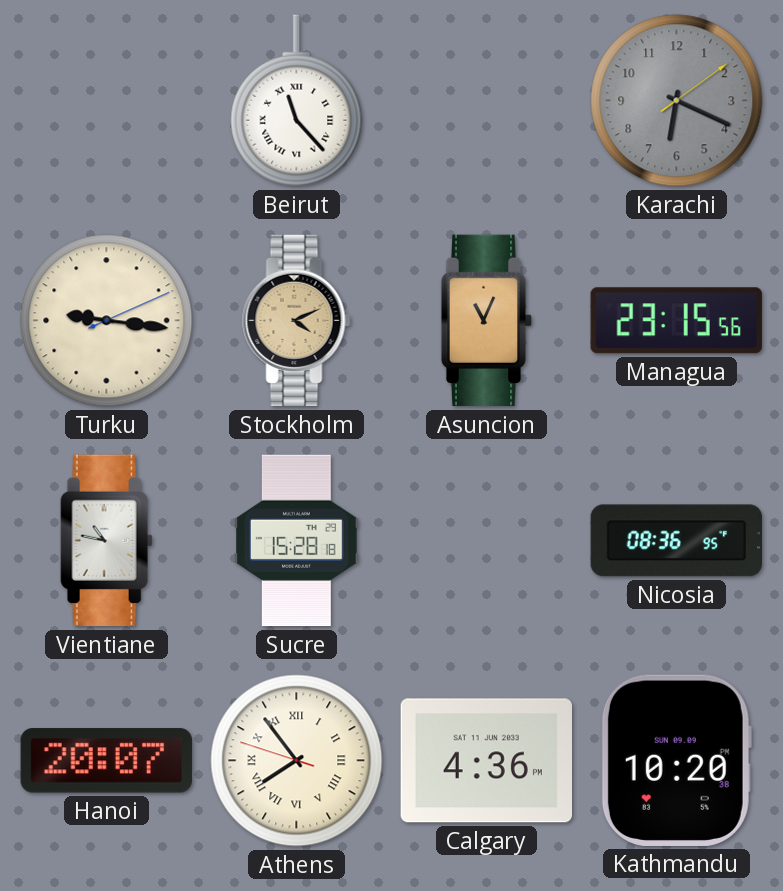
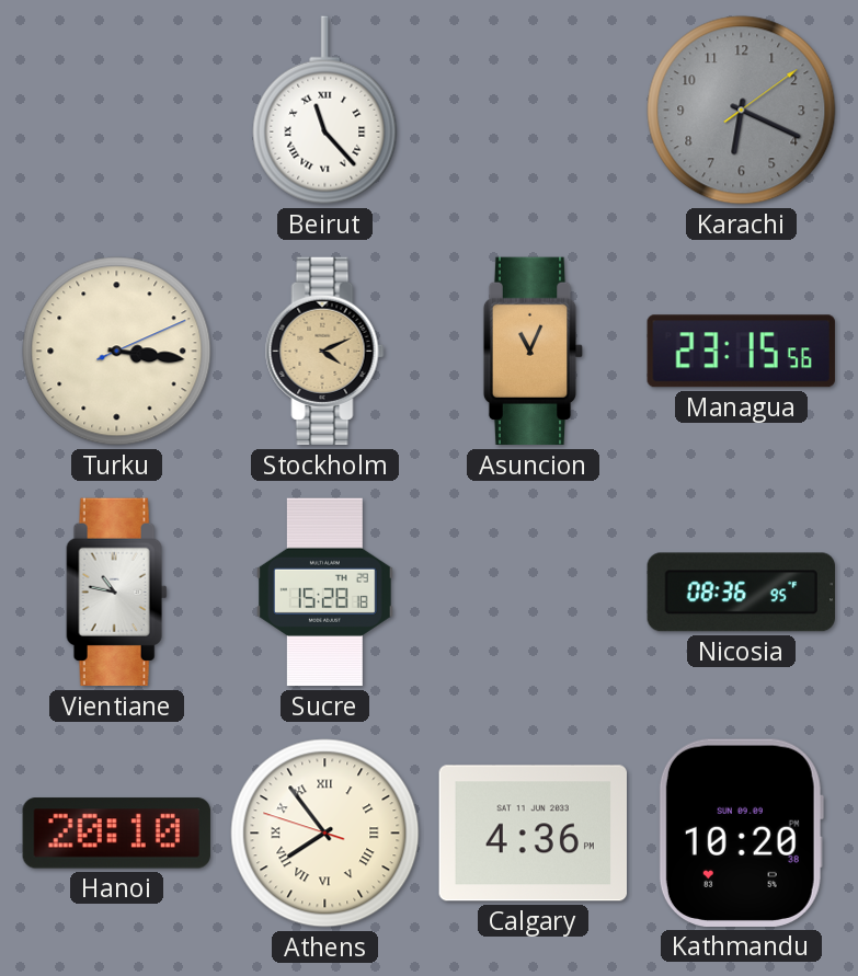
Turku: 9:16 -> 3:16
Hanoi: 20:07 -> 20:10
